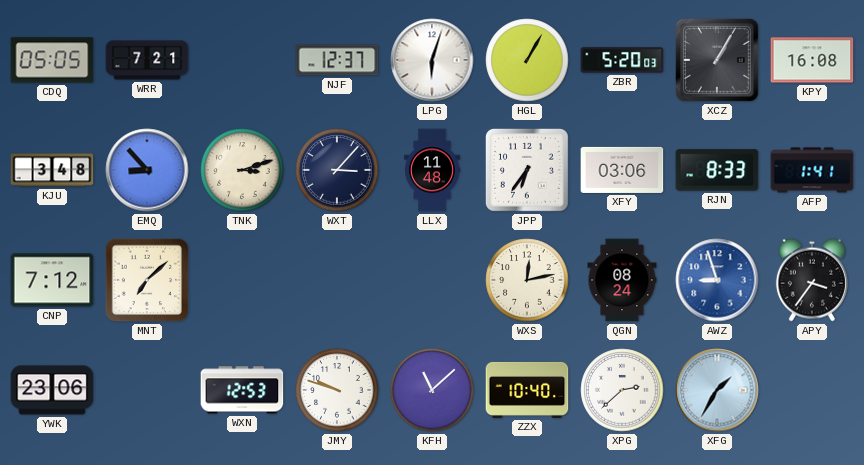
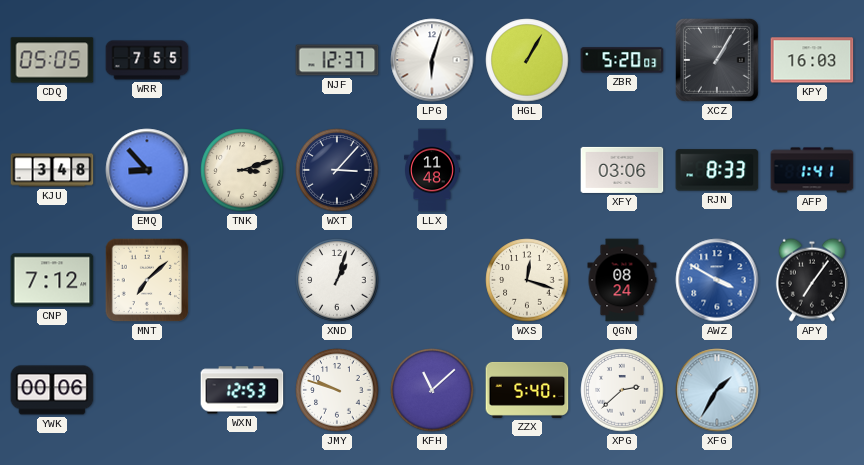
WRR: 7:21 -> 7:55
KPY: 16:08 -> 16:03
JPP: 6:36 -> none
XND: none -> 1:03
WXS: 12:13 -> 12:18
AWZ: 8:57 -> 3:50
APY: 3:36 -> 7:06
YWK: 23:06 -> 00:06
ZZX: 10:40 -> 5:40
